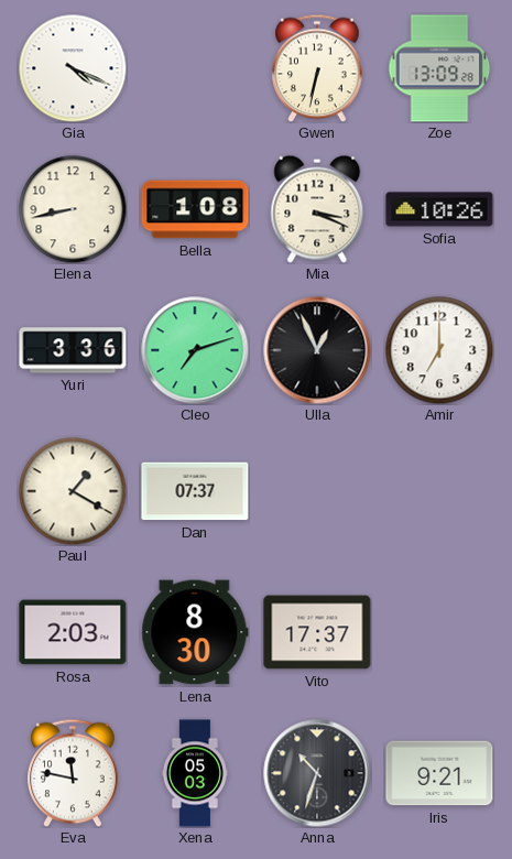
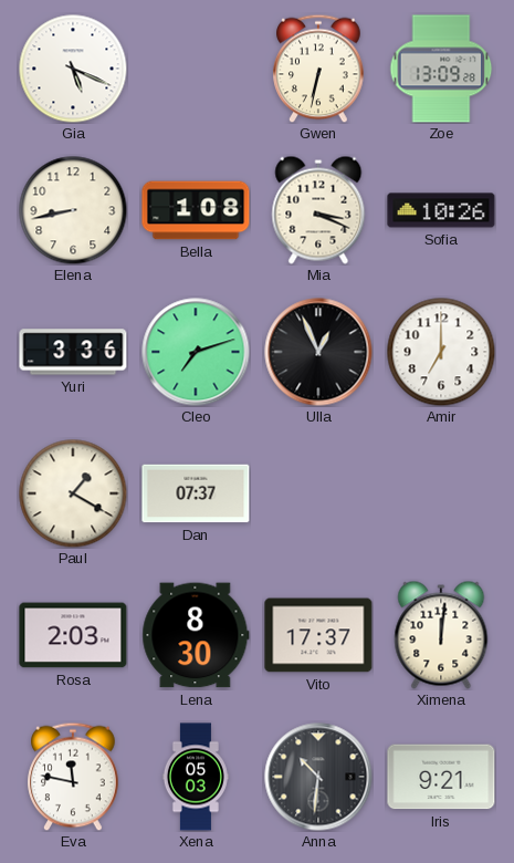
Gia: 4:19 -> 5:19
Ximena: none -> 12:01
Anna: 10:33 -> 10:31
